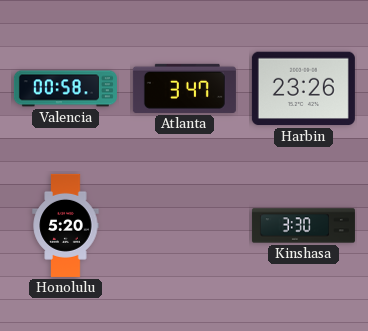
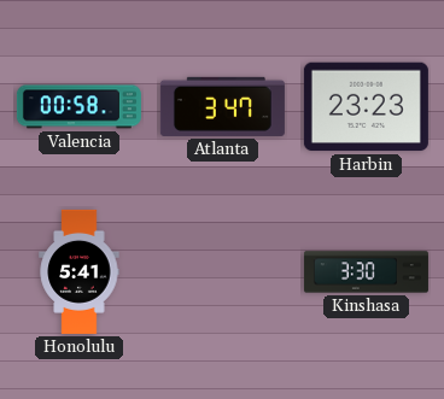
Harbin: 23:26 -> 23:23
Honolulu: 5:20 -> 5:41
